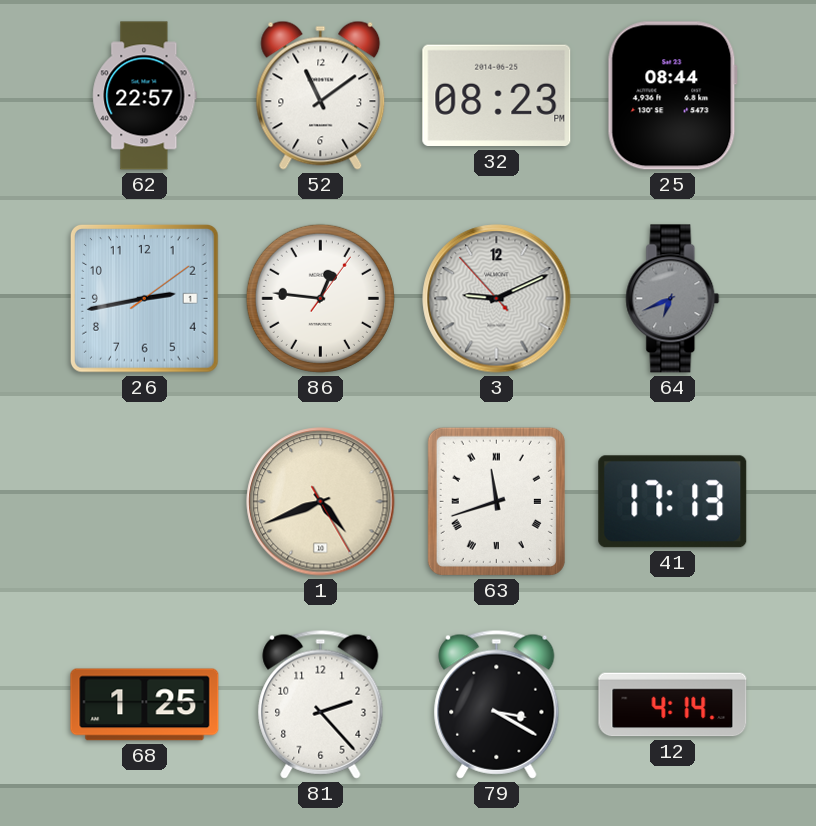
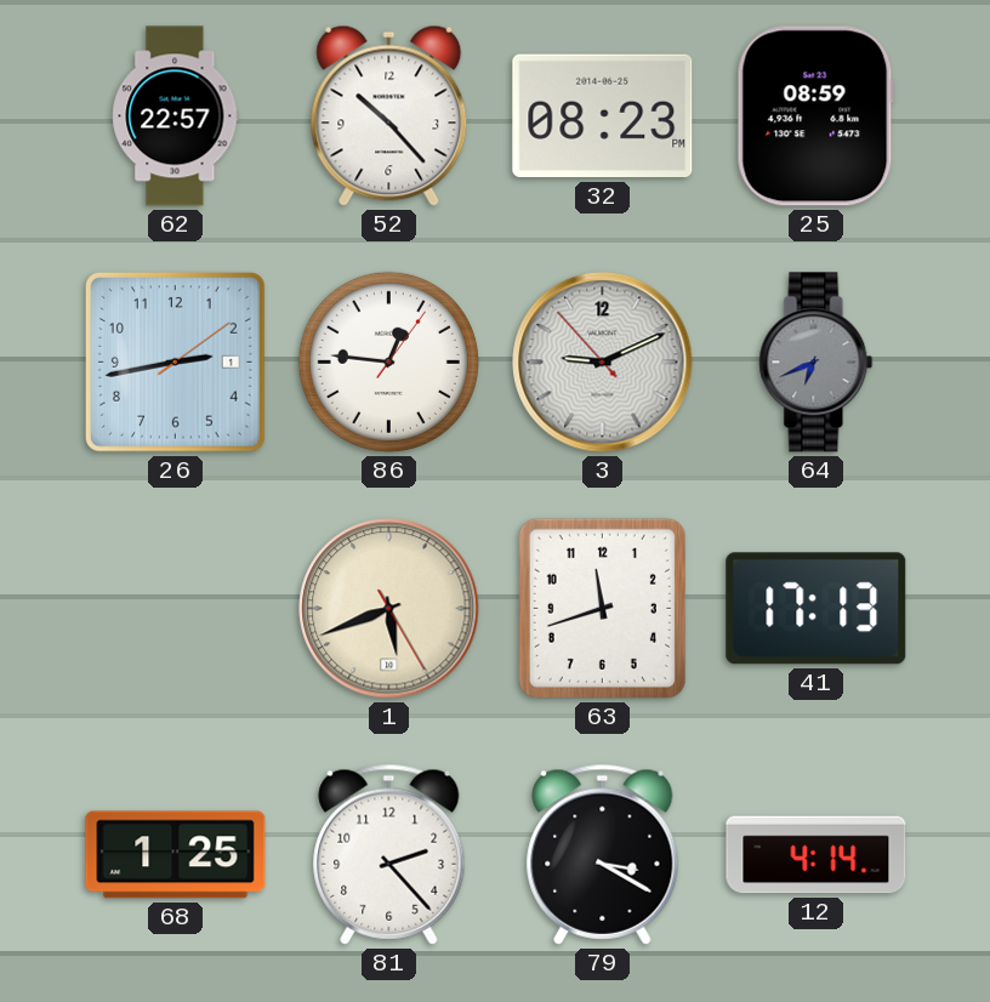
52: 11:09 -> 10:23
25: 08:44 -> 08:59
1: 4:41 -> 5:41
63 numerals: Roman -> Arabic
